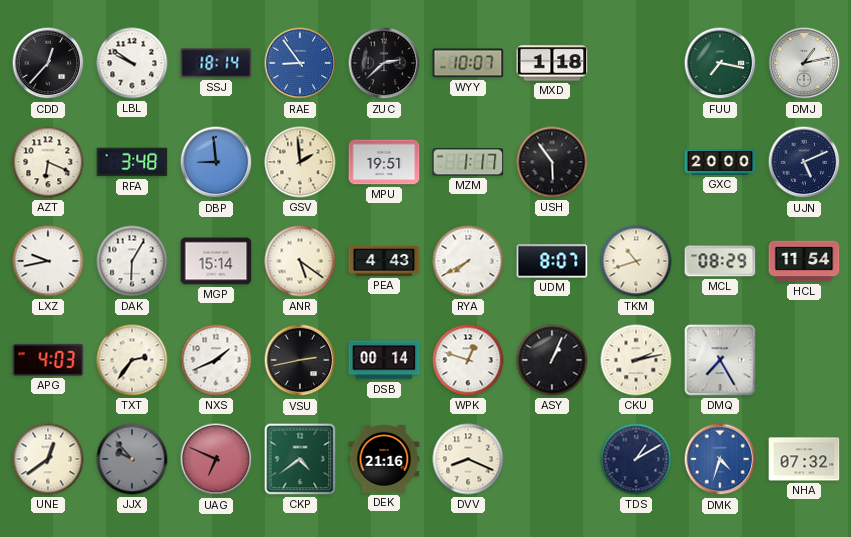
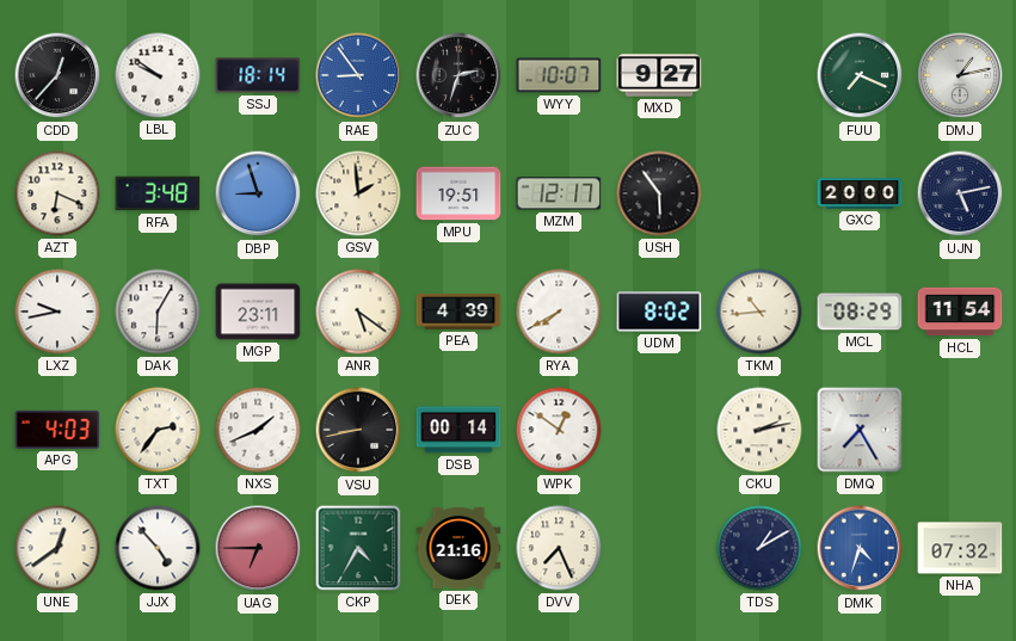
ZUC: 2:38 -> 2:33
MXD: 1:18 -> 9:27
FUU: 7:17 -> 7:19
DBP: 8:59 -> 8:57
MZM: 1:17 -> 12:17
UJN: 5:11 -> 5:13
MGP: 15:14 -> 23:11
PEA: 4:43 -> 4:39
UDM: 8:07 -> 8:02
TKM: 10:42 -> 10:44
VSU: 2:43 -> 8:43
WPK: 12:48 -> 12:51
ASY: 1:04 -> none
JJX: 9:53 -> 4:53
JJX dial: grey -> white
UAG: 6:49 -> 6:45
CKP: 4:39 -> 4:35
DVV: 8:19 -> 7:26
